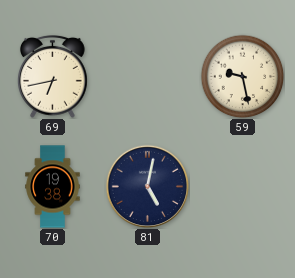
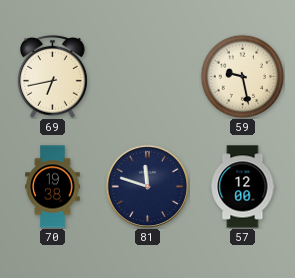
81: 5:02 -> 11:48
57: none -> 12:00
